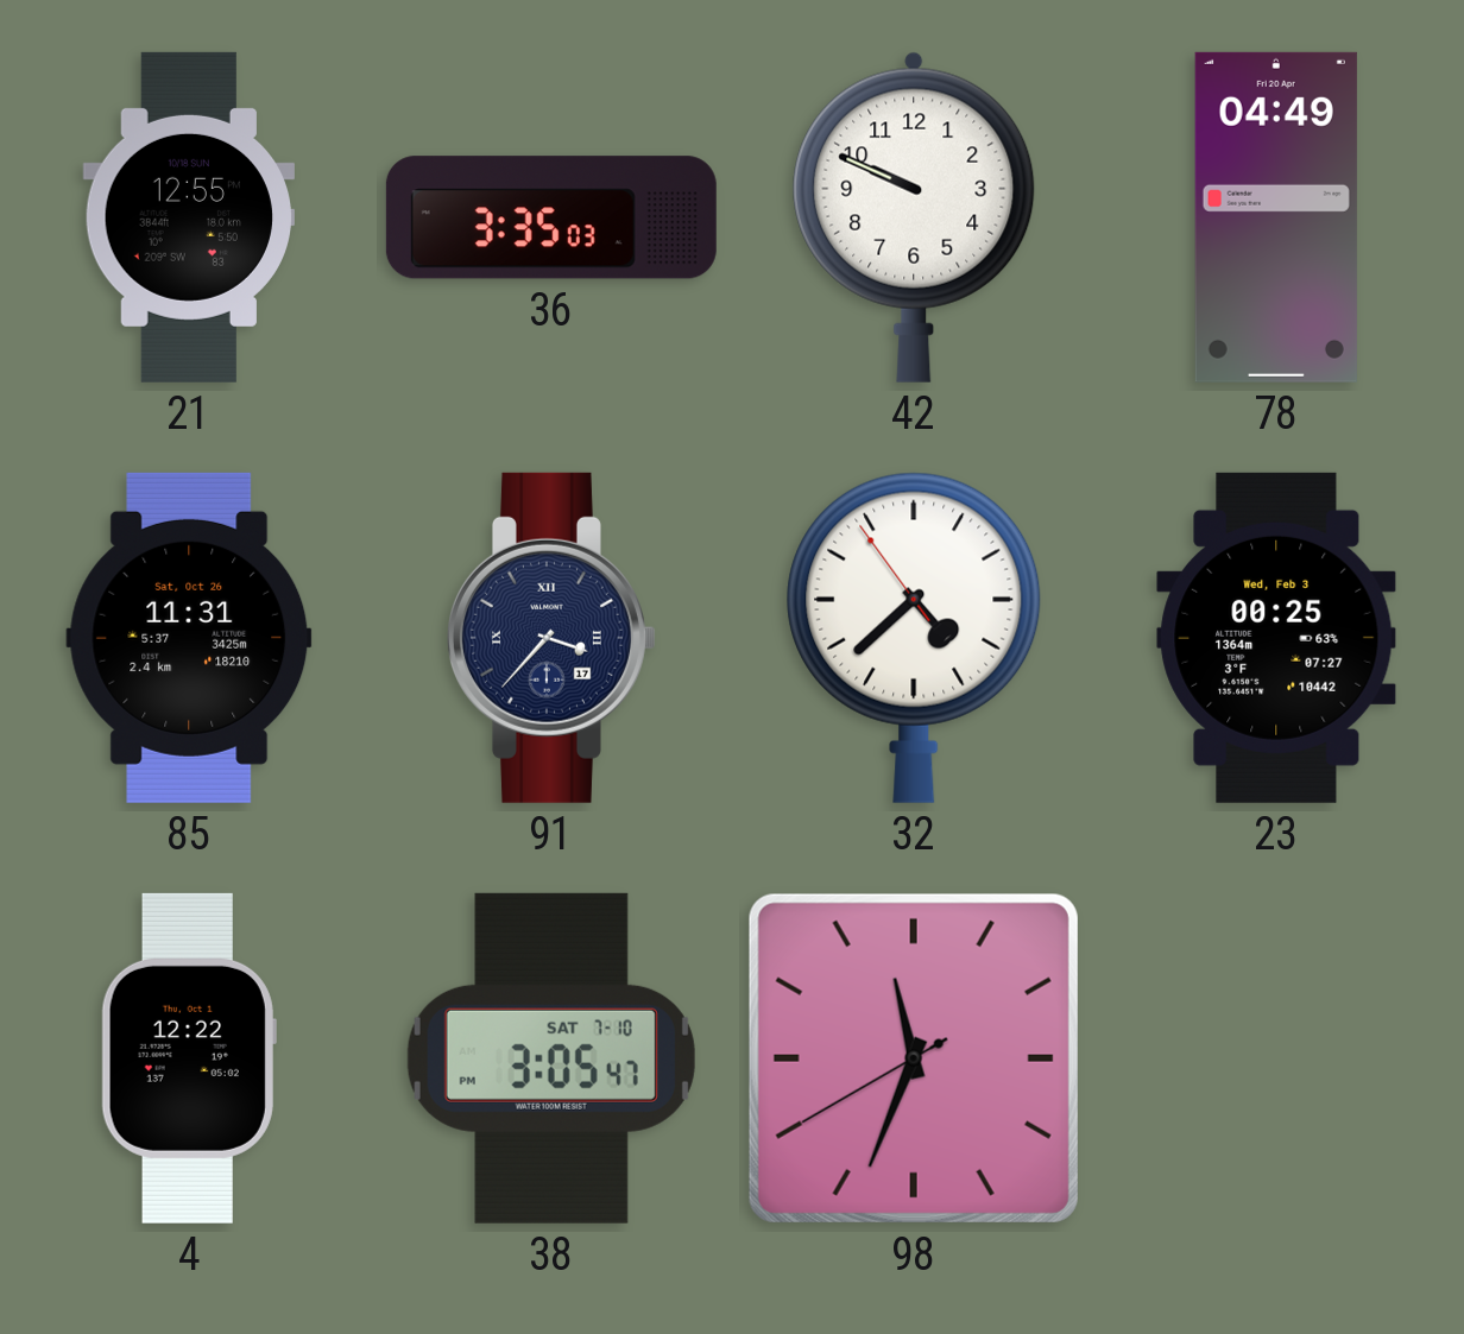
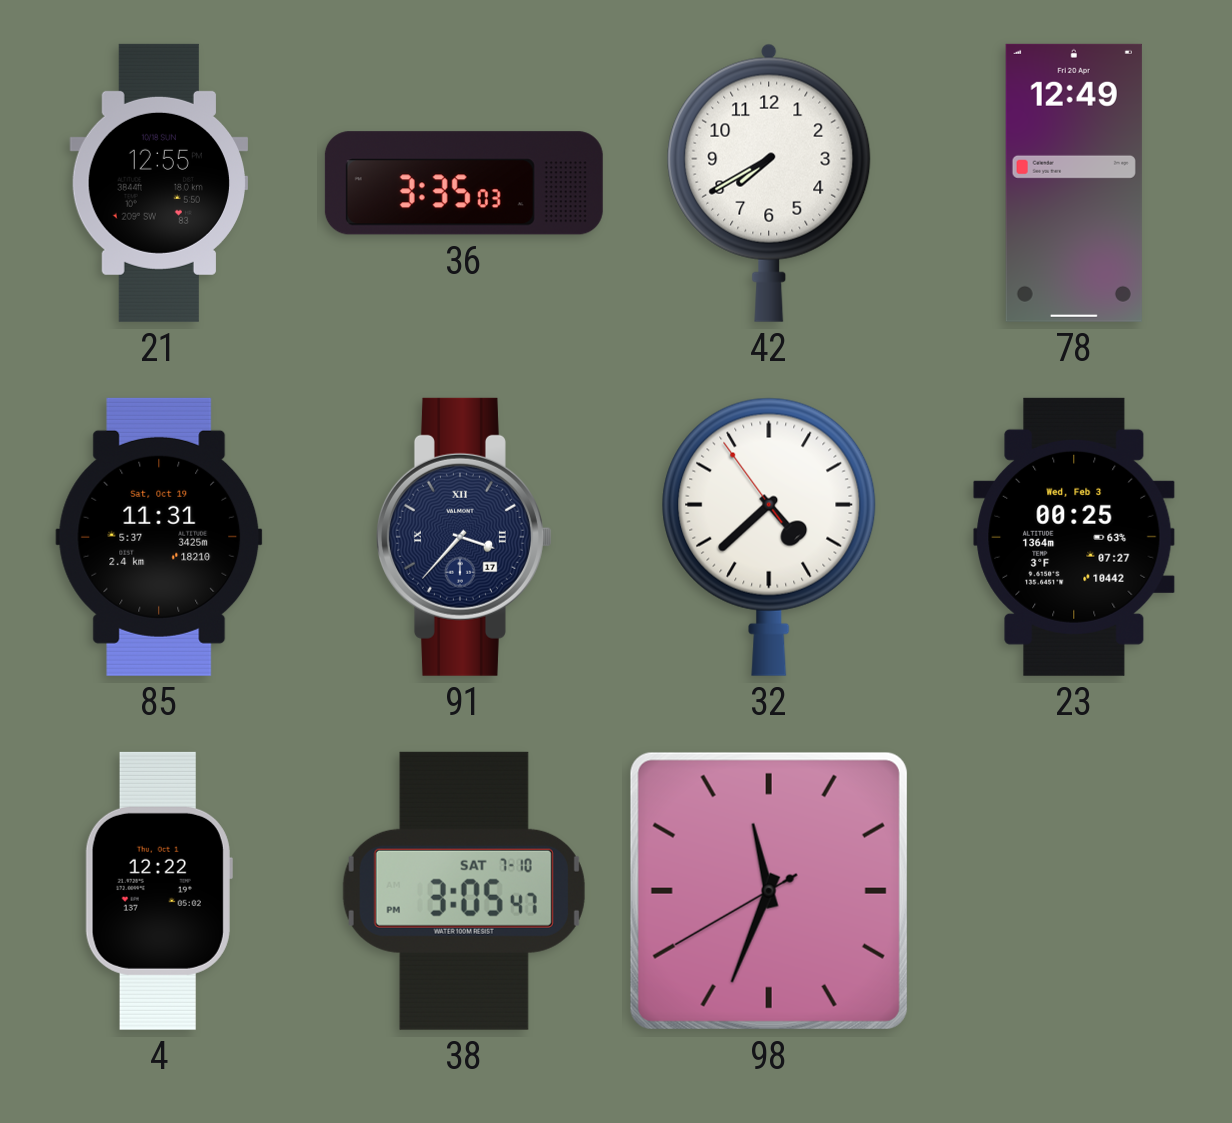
42: 9:49 -> 7:40
78: 04:49 -> 12:49
85 date: Sat, Oct 26 -> Sat, Oct 19
